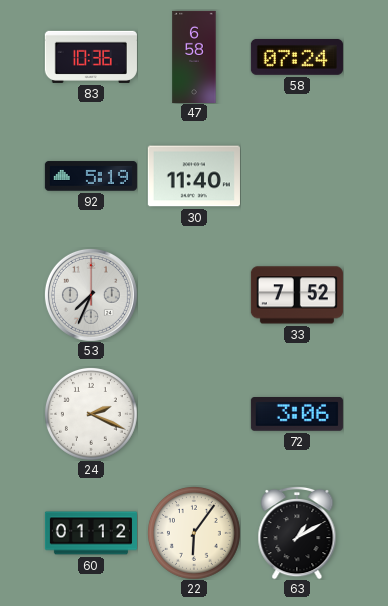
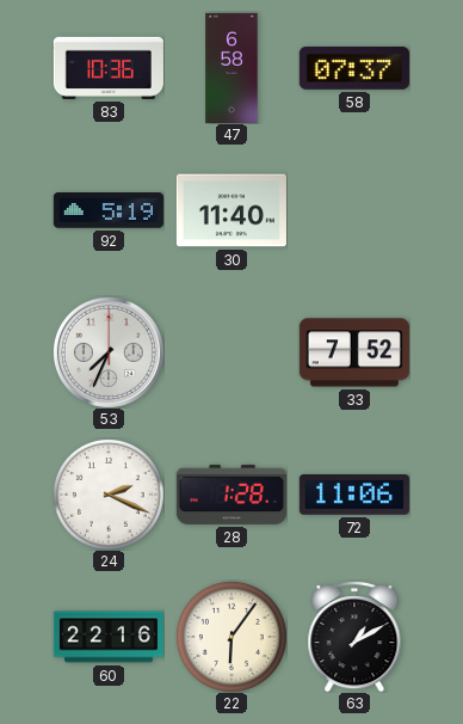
58: 07:24 -> 07:37
28: none -> 1:28
72: 3:06 -> 11:06
60: 01:12 -> 22:16
